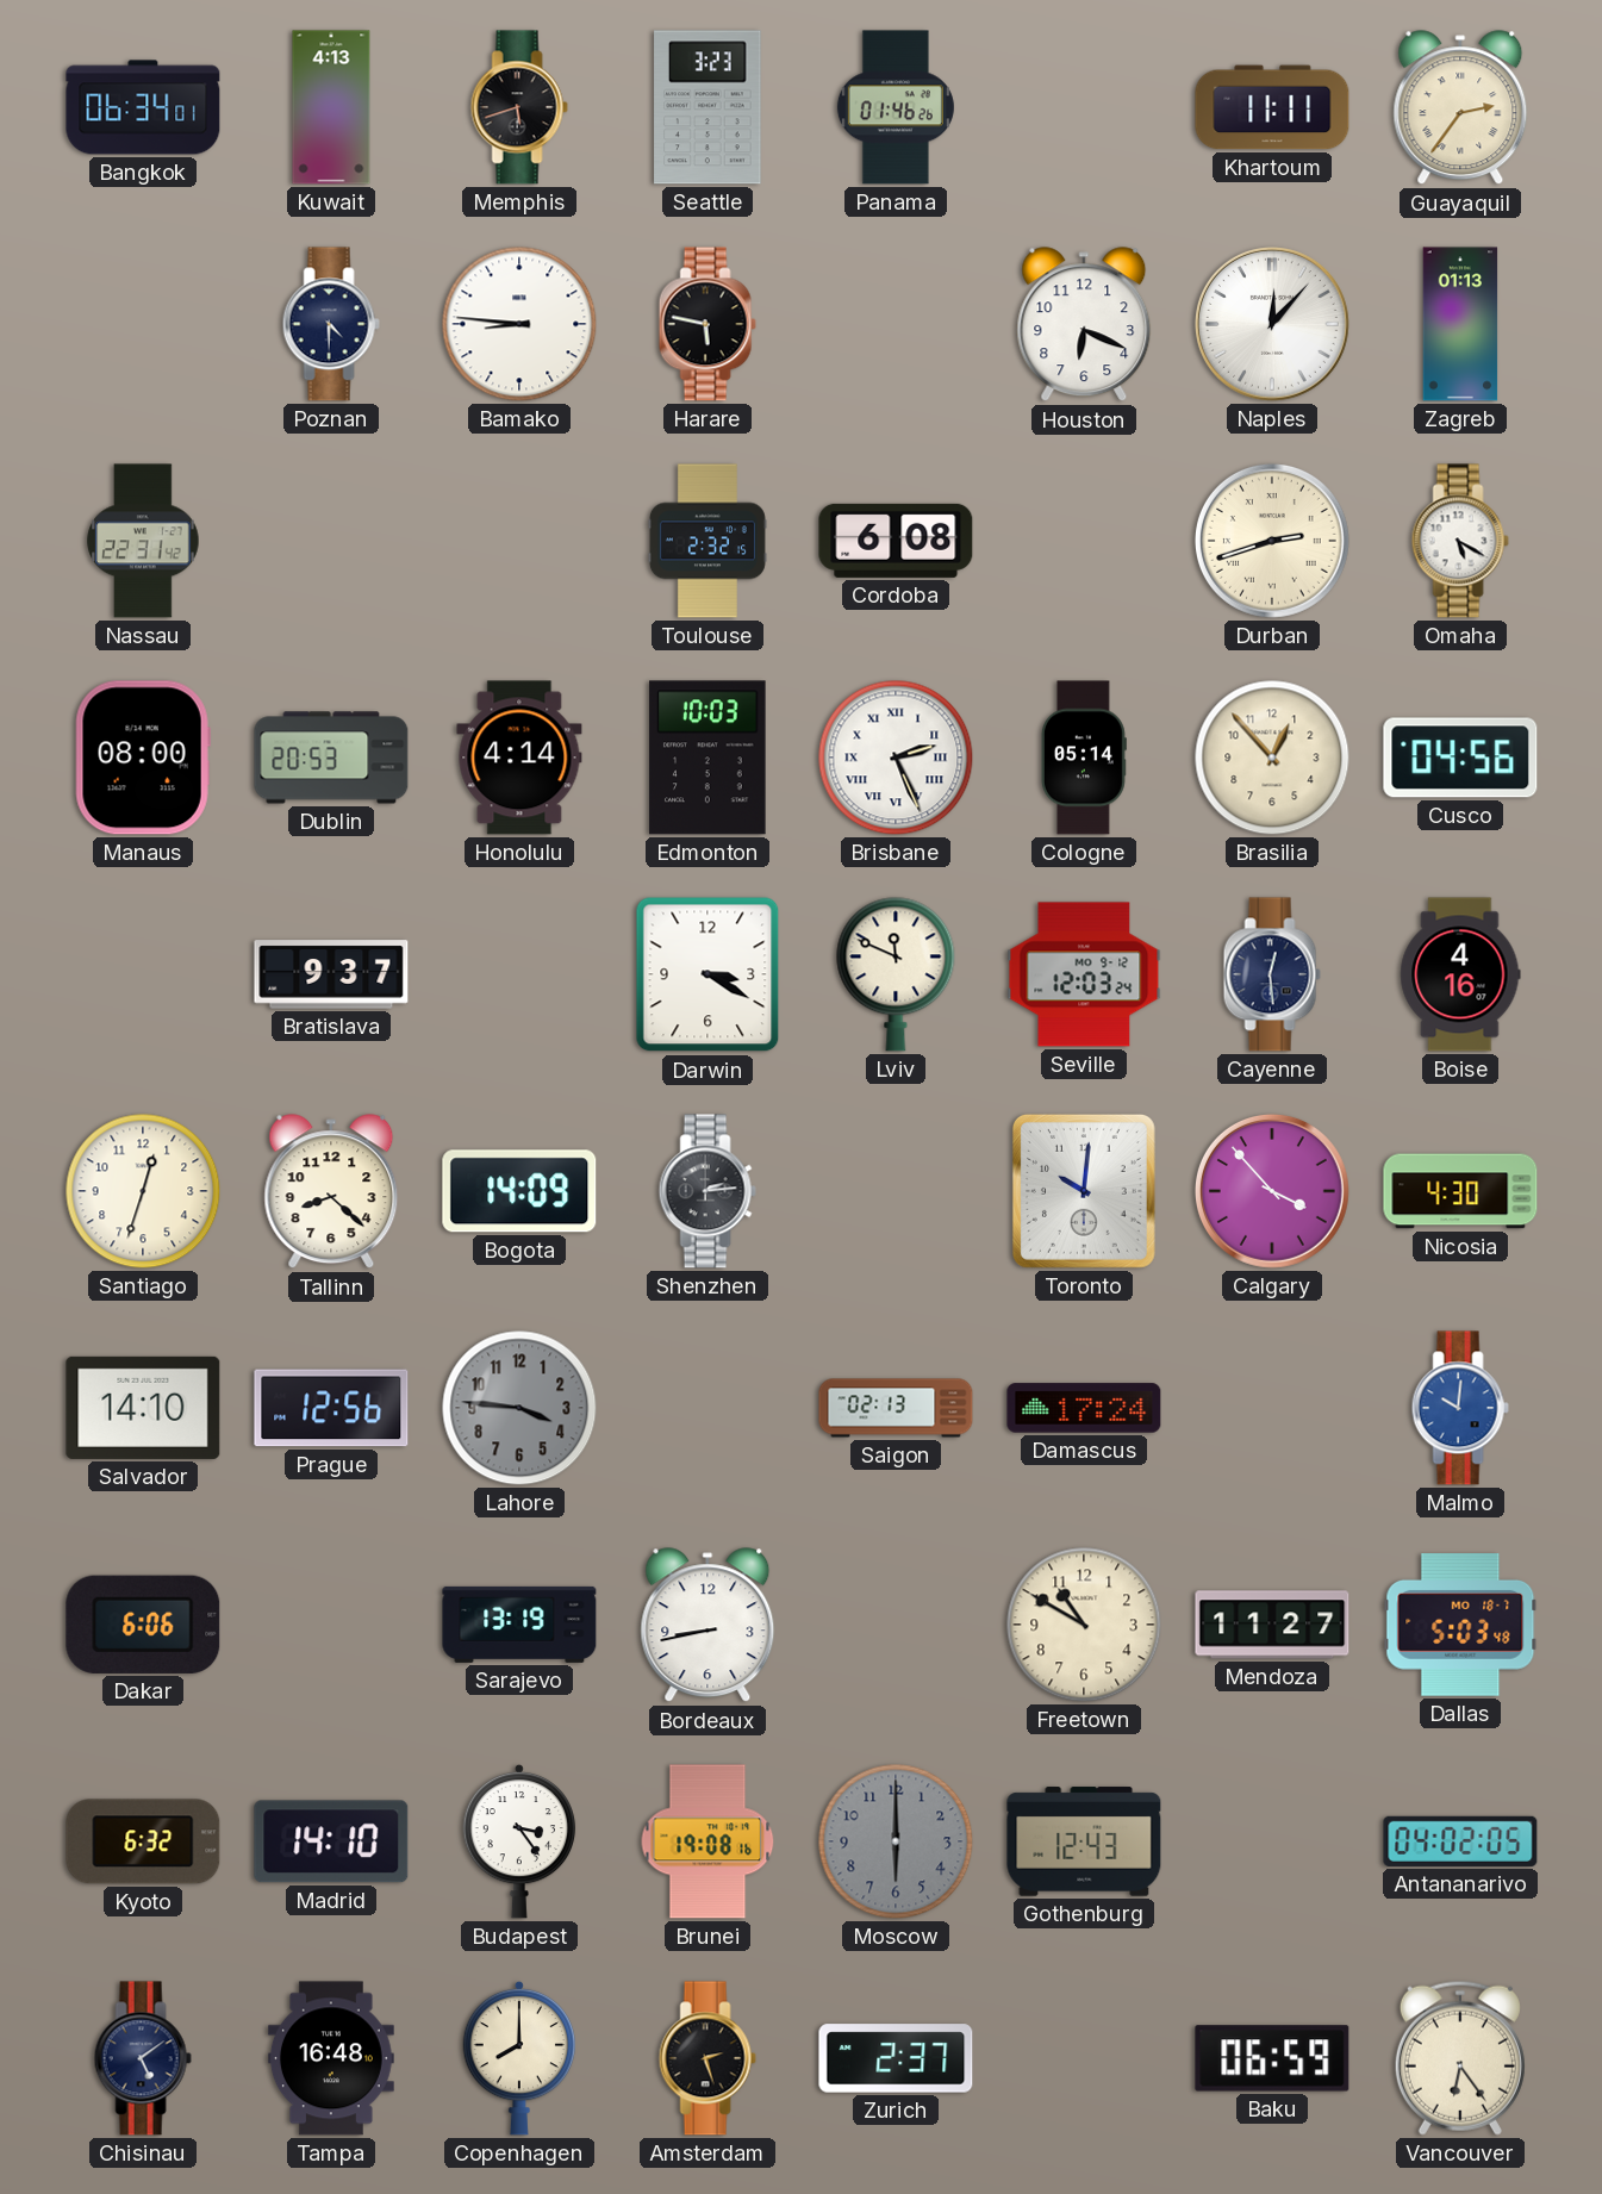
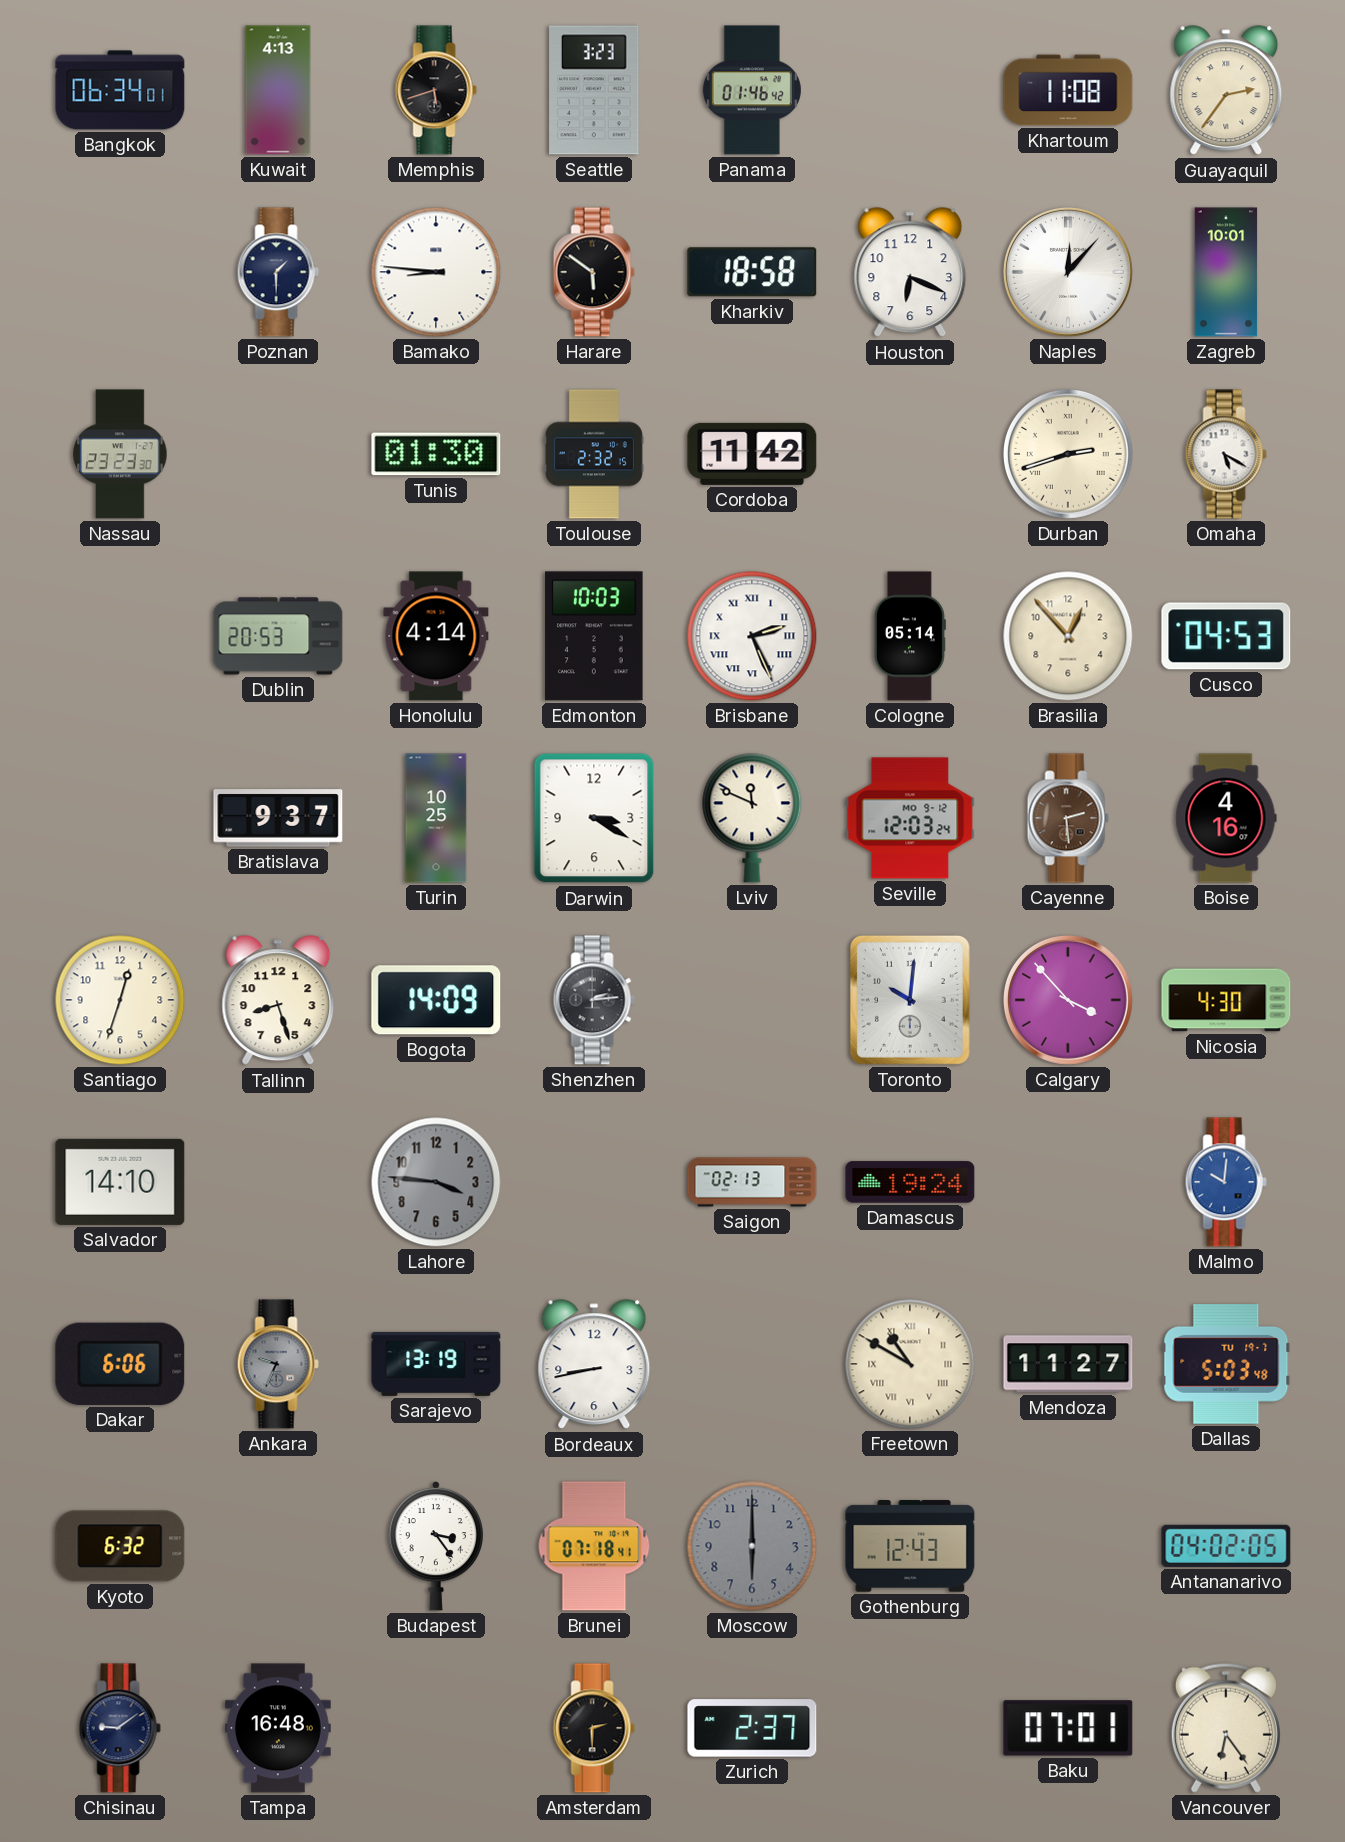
Panama: 01:46:26 -> 01:46:42
Khartoum: 11:11 -> 11:08
Poznan: 4:30 -> 1:30
Harare: 5:47 -> 5:51
Kharkiv: none -> 18:58
Zagreb: 01:13 -> 10:01
Nassau: 22:31 -> 23:23
Tunis: none -> 01:30
Cordoba: 6:08 -> 11:42
Manaus: 08:00 -> none
Cusco: 04:56 -> 04:53
Turin: none -> 10:25
Cayenne: 12:29 -> 2:29
Cayenne dial: navy -> brown
Tallinn: 8:22 -> 8:27
Prague: 12:56 -> none
Damascus: 17:24 -> 19:24
Ankara: none -> 9:34
Freetown numerals: Arabic -> Roman
Dallas date: MO 18-7 -> TU 19-7
Madrid: 14:10 -> none
Brunei: 19:08 -> 07:18
Chisinau: 5:09 -> 9:09
Copenhagen: 8:00 -> none
Amsterdam: 2:27 -> 2:30
Baku: 06:59 -> 07:01
